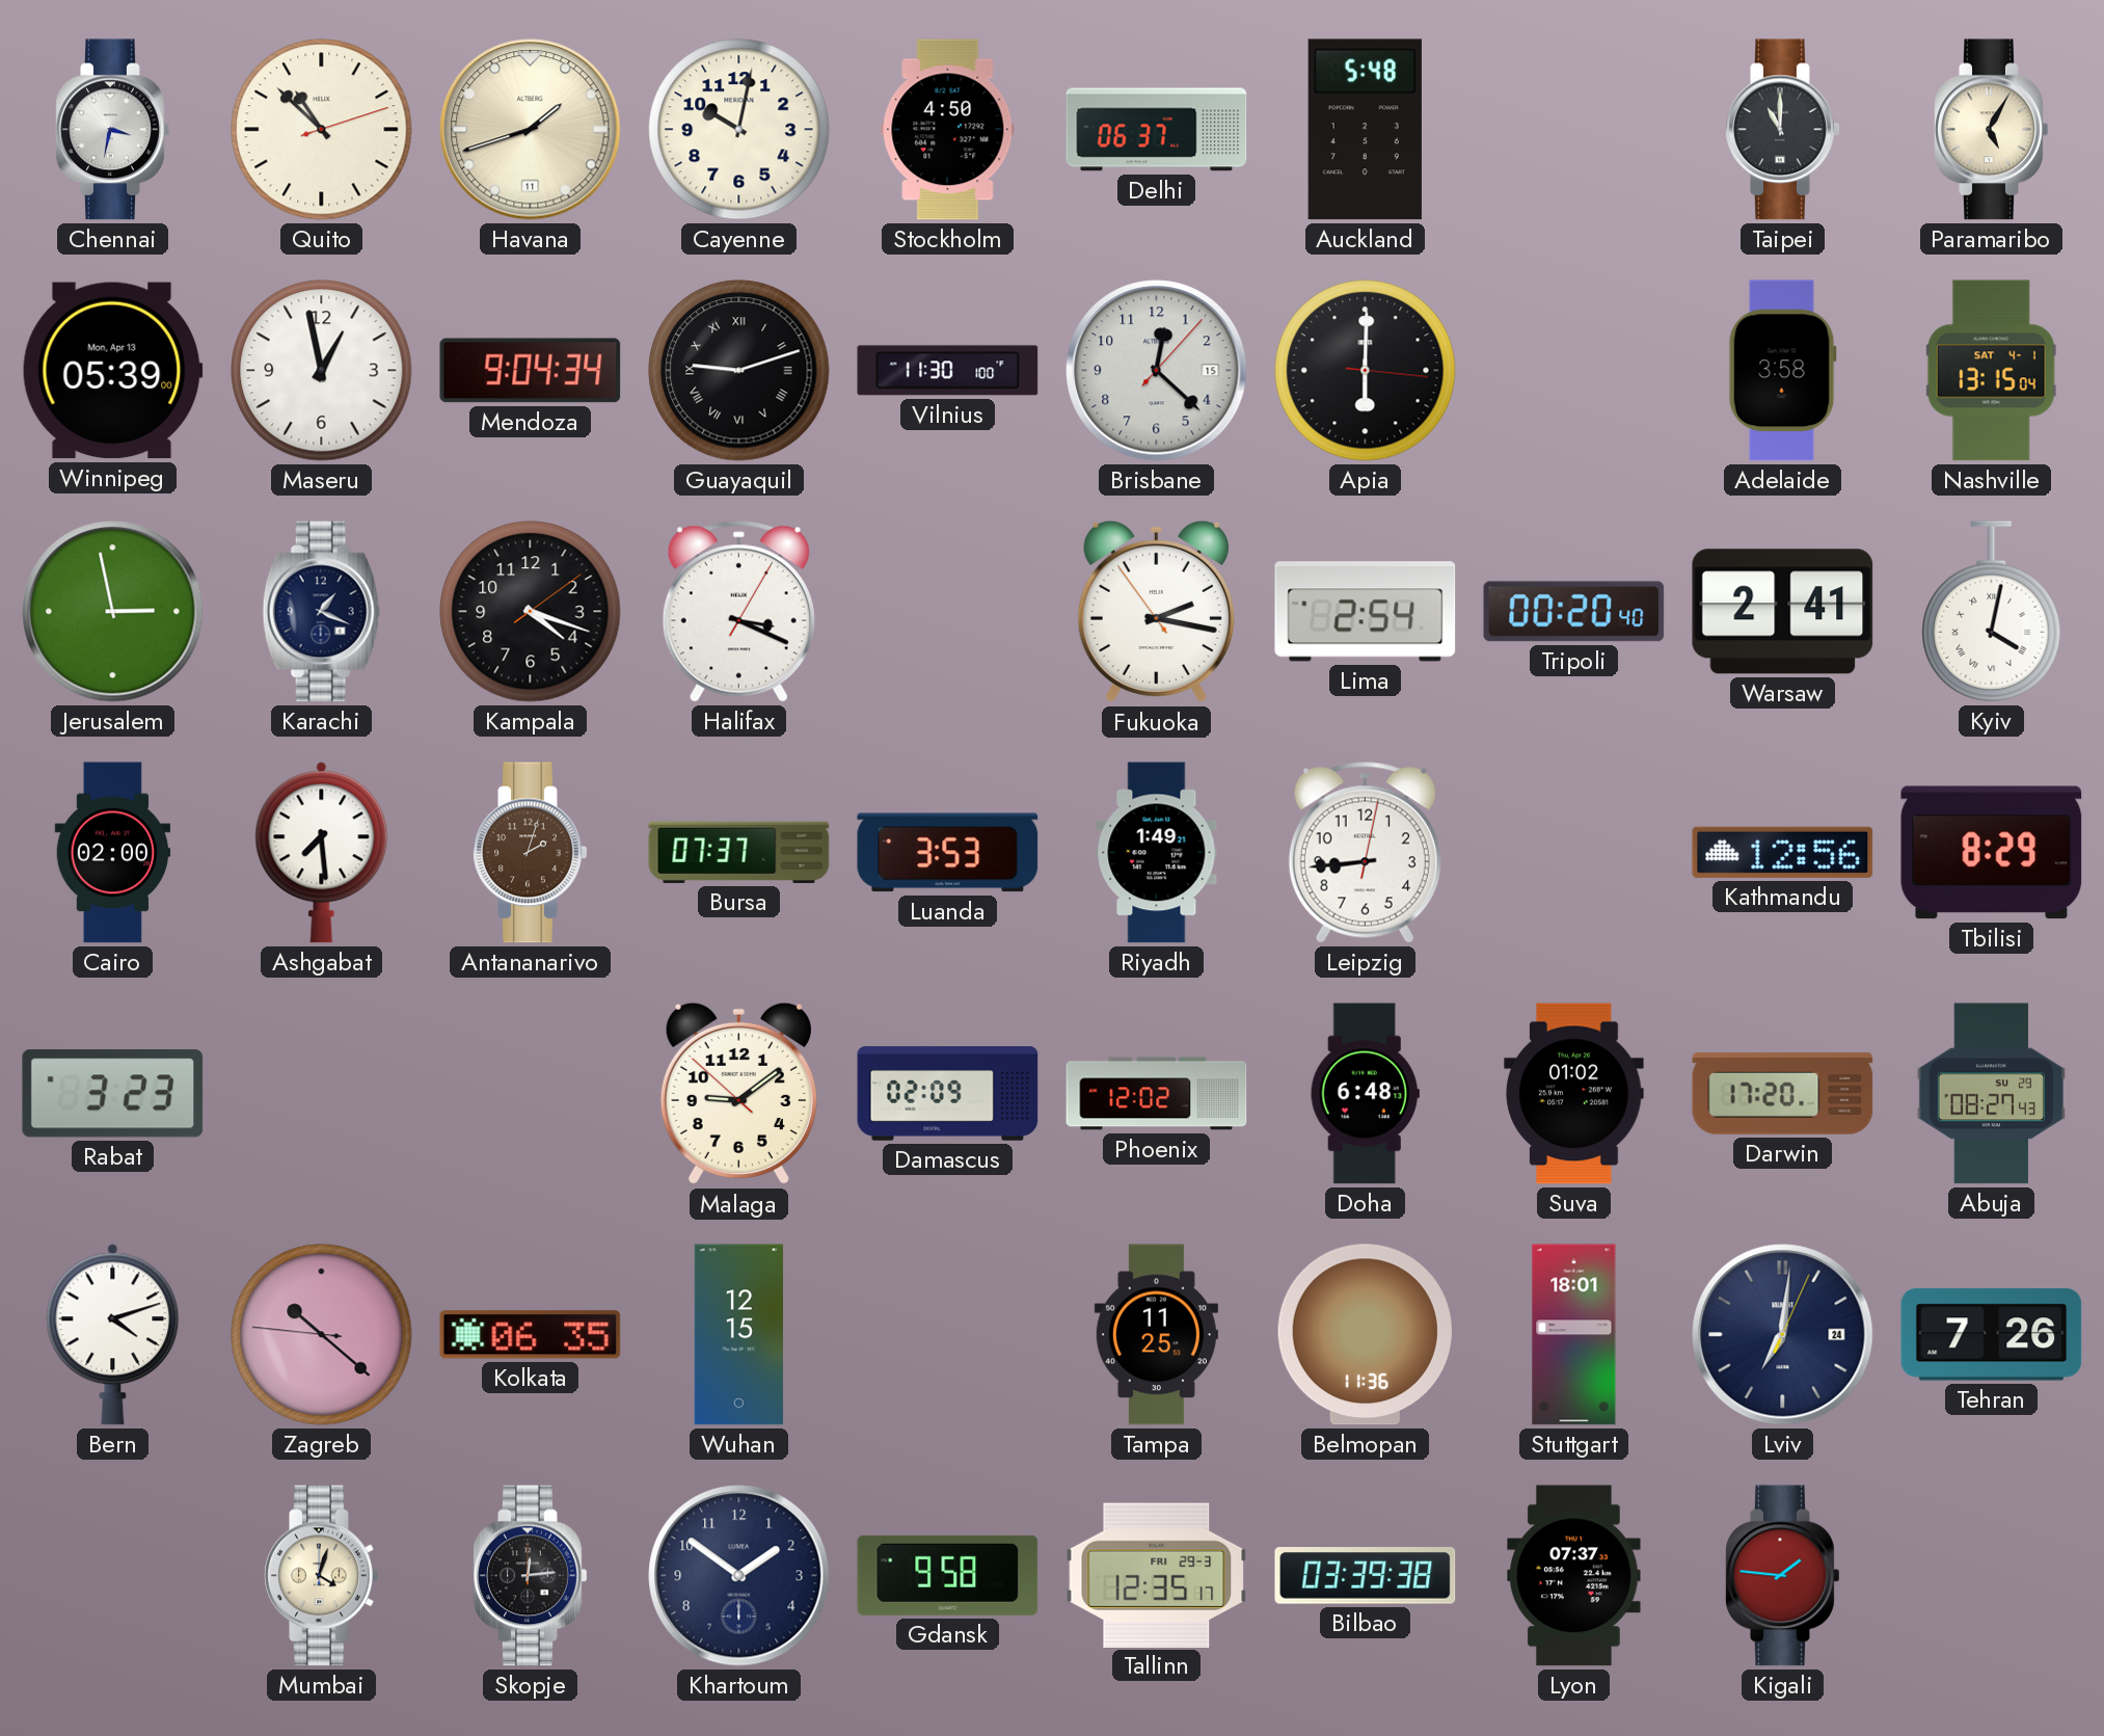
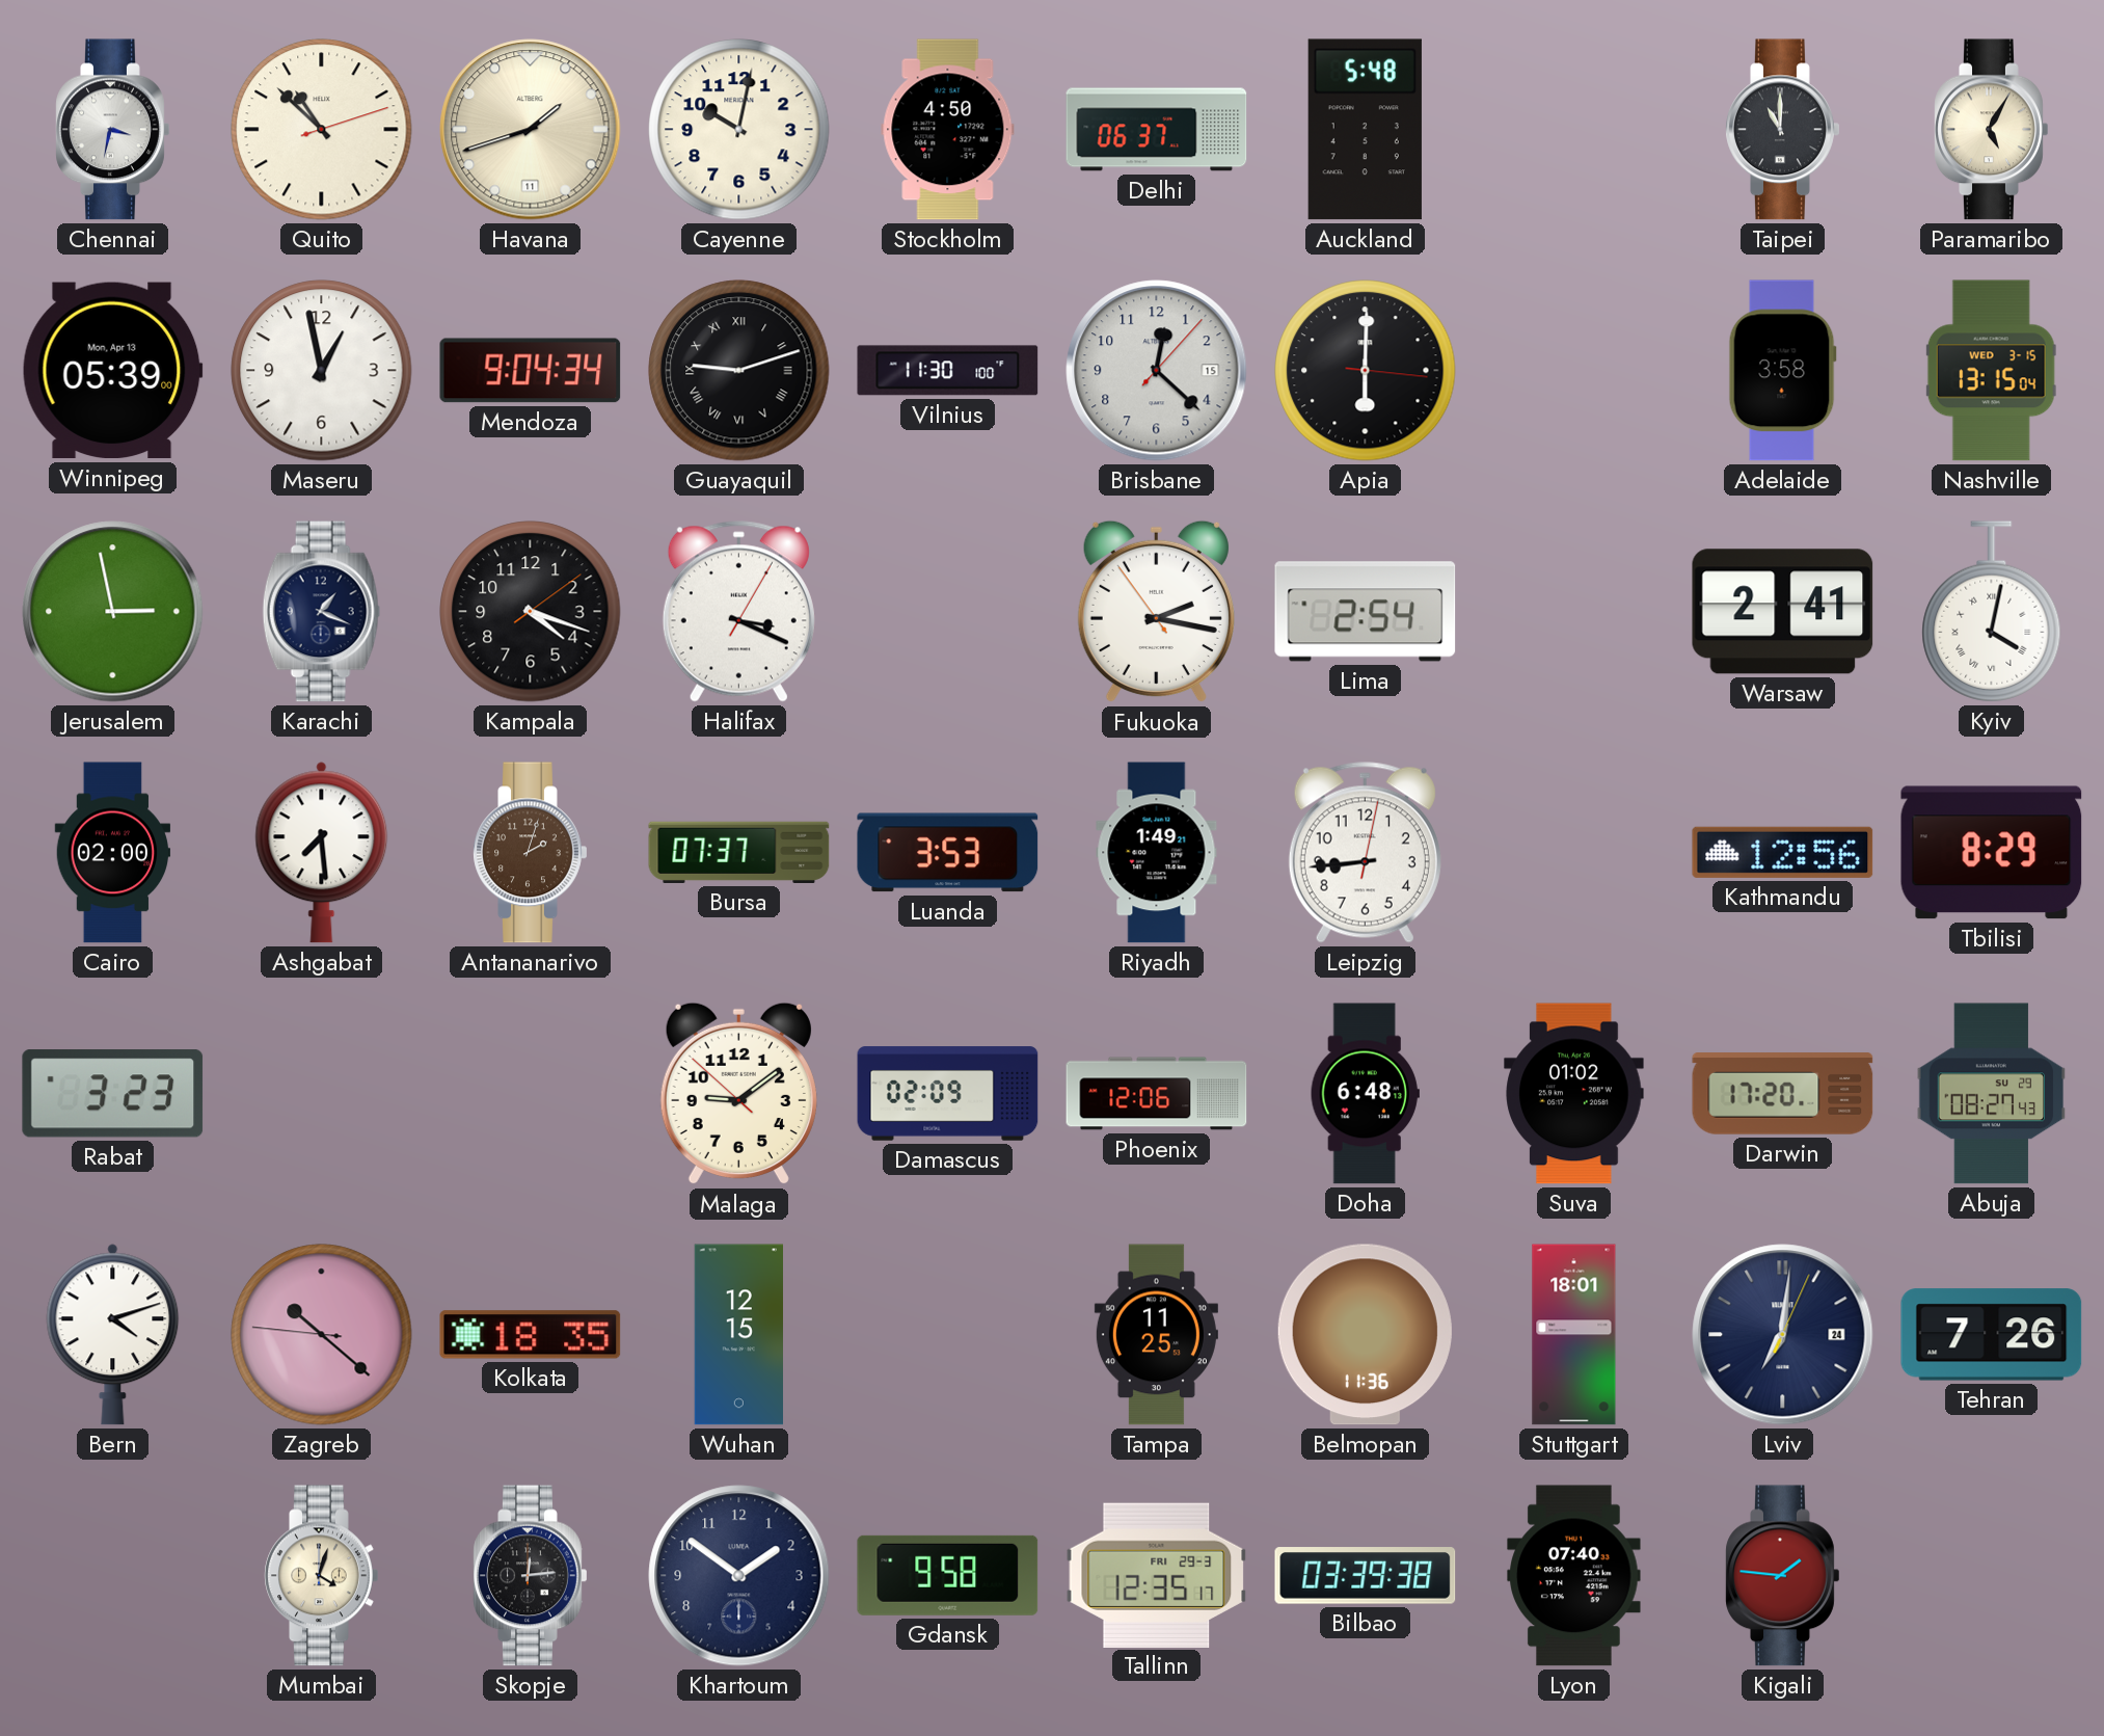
Nashville date: SAT 4-1 -> WED 3-15
Tripoli: 00:20 -> none
Phoenix: 12:02 -> 12:06
Kolkata: 06:35 -> 18:35
Lyon: 07:37 -> 07:40
